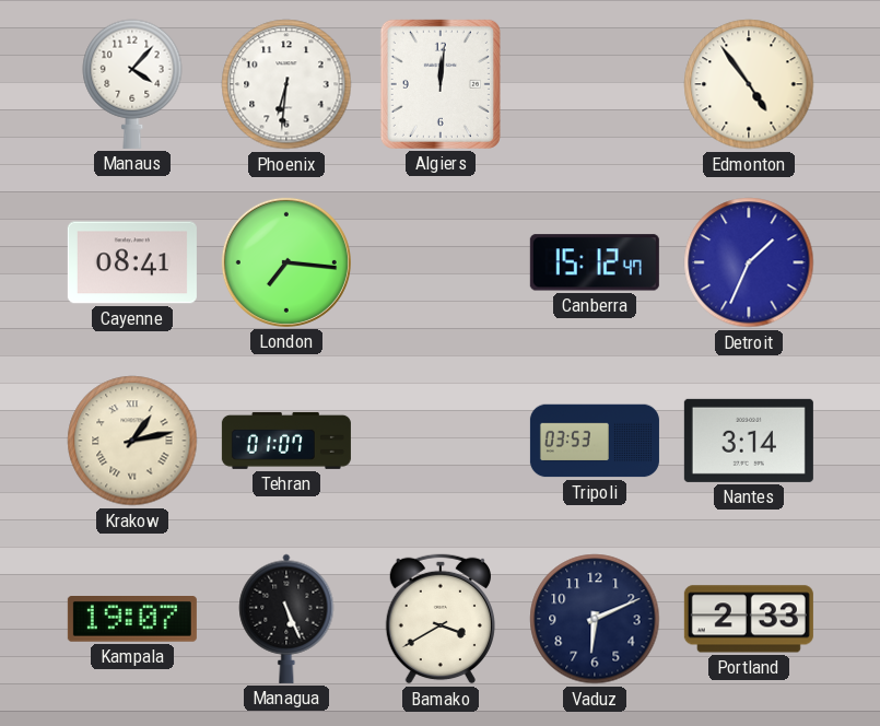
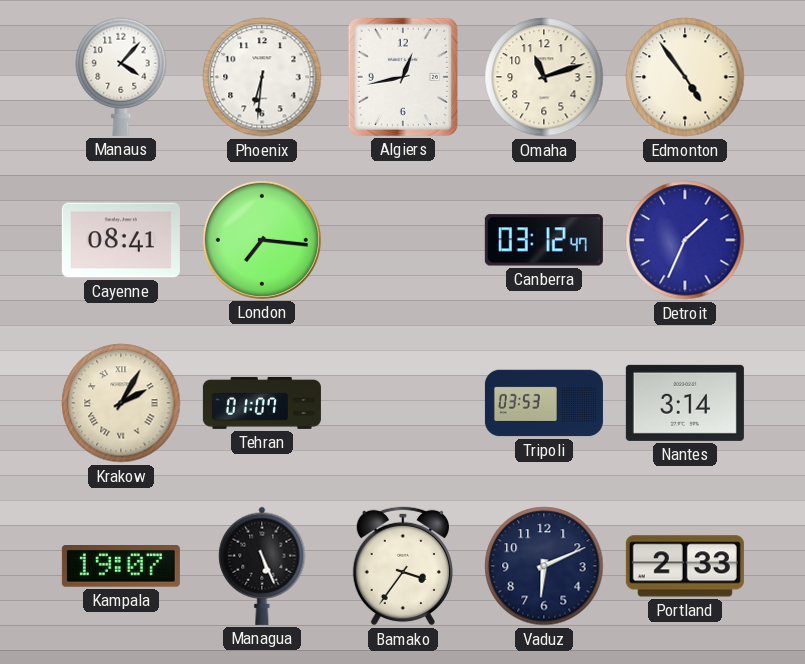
Algiers: 12:01 -> 12:43
Omaha: none -> 11:12
Canberra: 15:12 -> 03:12
Krakow: 1:13 -> 2:05
Bamako: 3:40 -> 3:36
